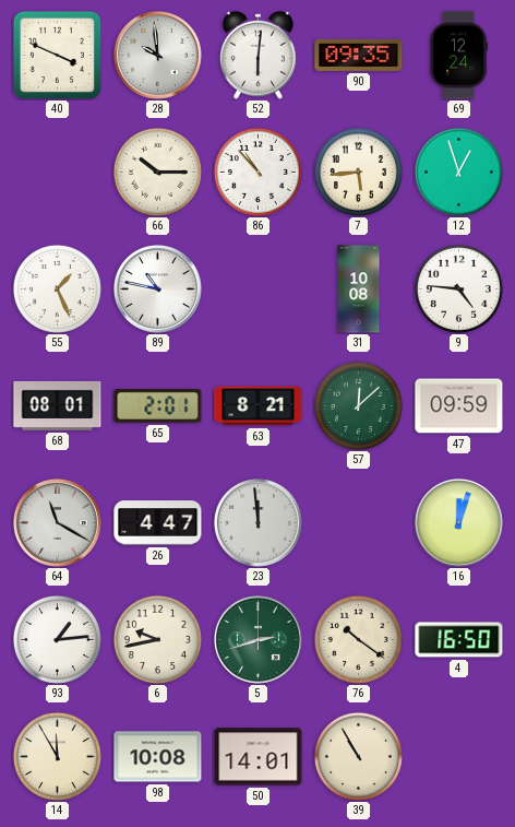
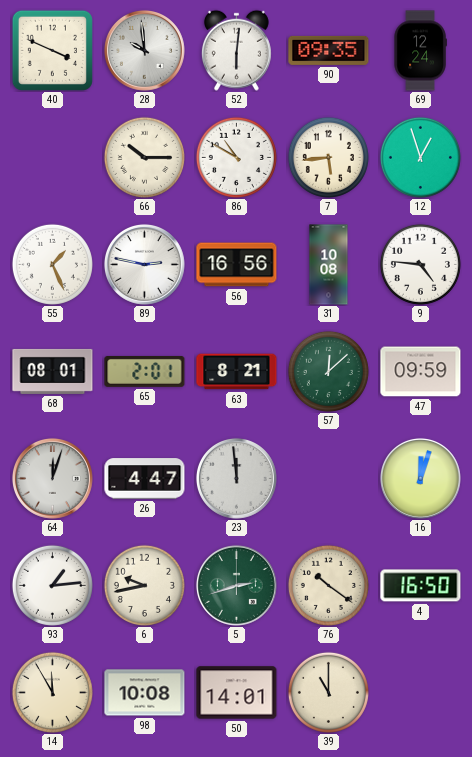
86: 10:53 -> 10:50
89: 10:47 -> 2:47
56: none -> 16:56
64: 11:20 -> 12:03
39: 10:55 -> 11:00
